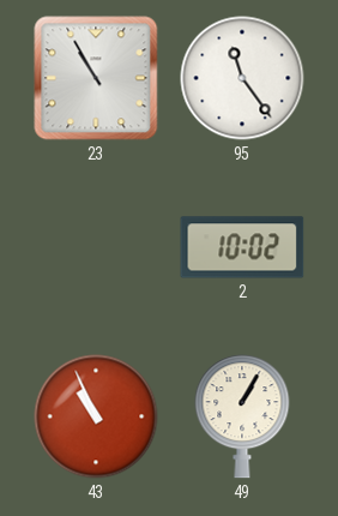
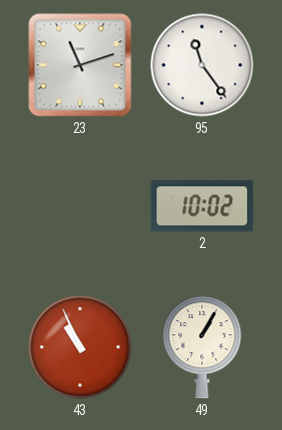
23: 10:55 -> 11:12
